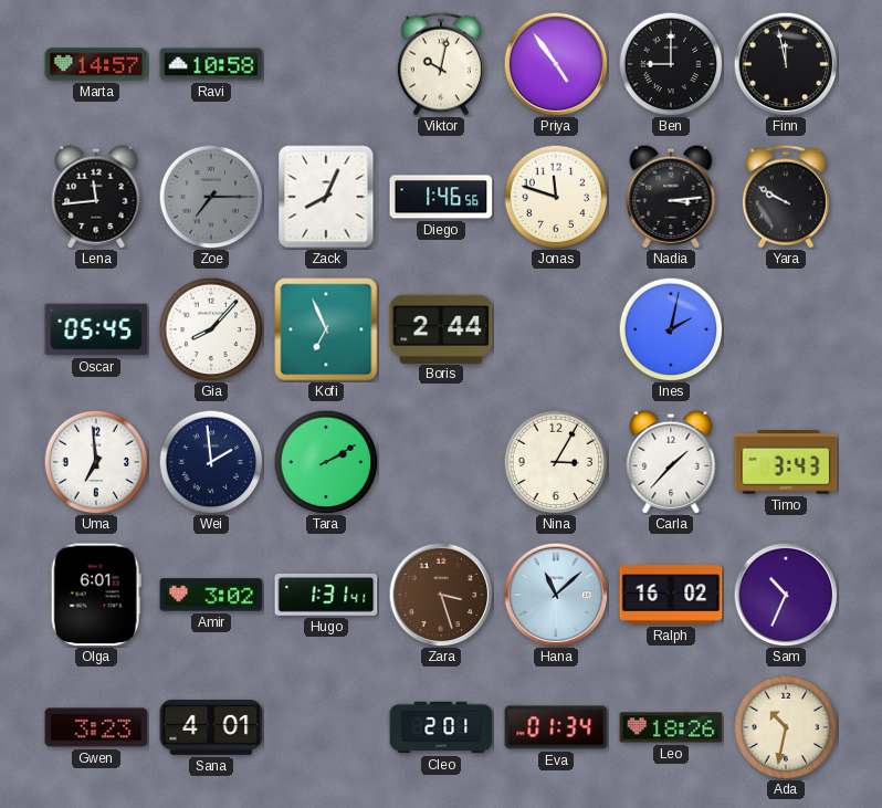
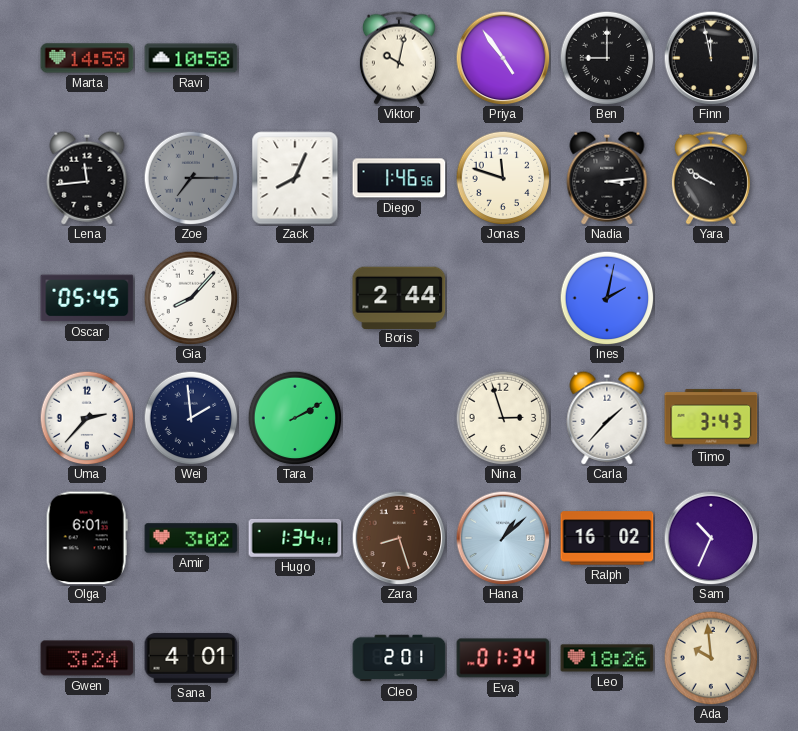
Marta: 14:57 -> 14:59
Kofi: 6:56 -> none
Uma: 6:59 -> 2:37
Nina: 3:05 -> 2:57
Hugo: 1:31 -> 1:34
Zara: 3:27 -> 8:27
Hana: 11:08 -> 1:08
Gwen: 3:23 -> 3:24
Ada: 10:32 -> 9:59
